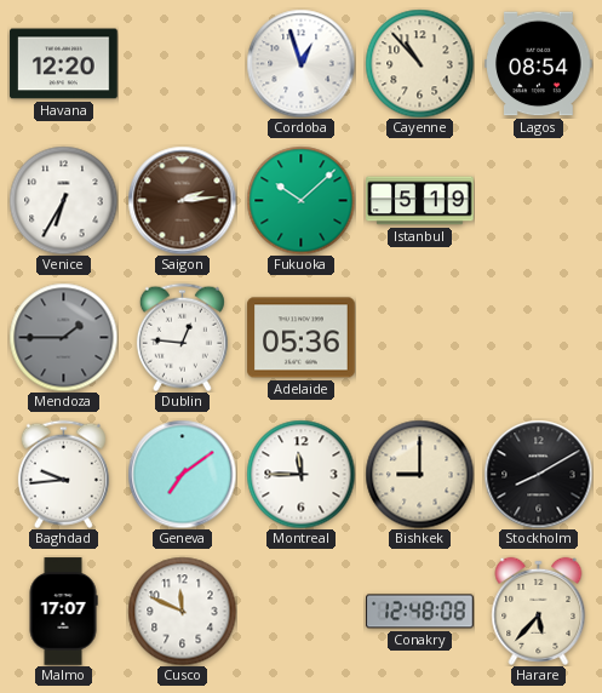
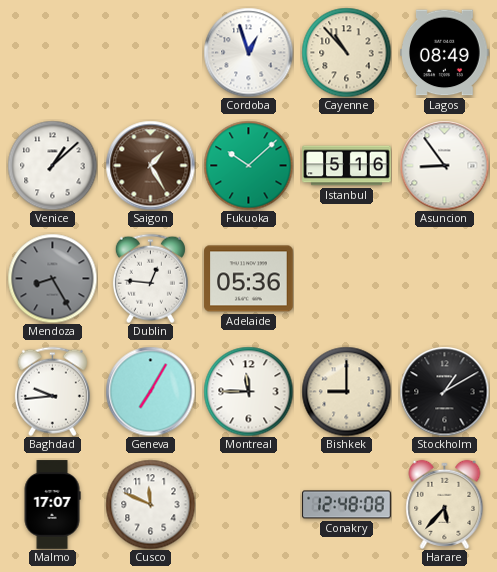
Havana: 12:20 -> none
Lagos: 08:54 -> 08:49
Venice: 6:35 -> 1:08
Saigon: 2:14 -> 1:25
Istanbul: 5:19 -> 5:16
Asuncion: none -> 8:54
Mendoza: 1:45 -> 8:25
Geneva: 7:09 -> 7:05
Stockholm: 8:10 -> 1:10
